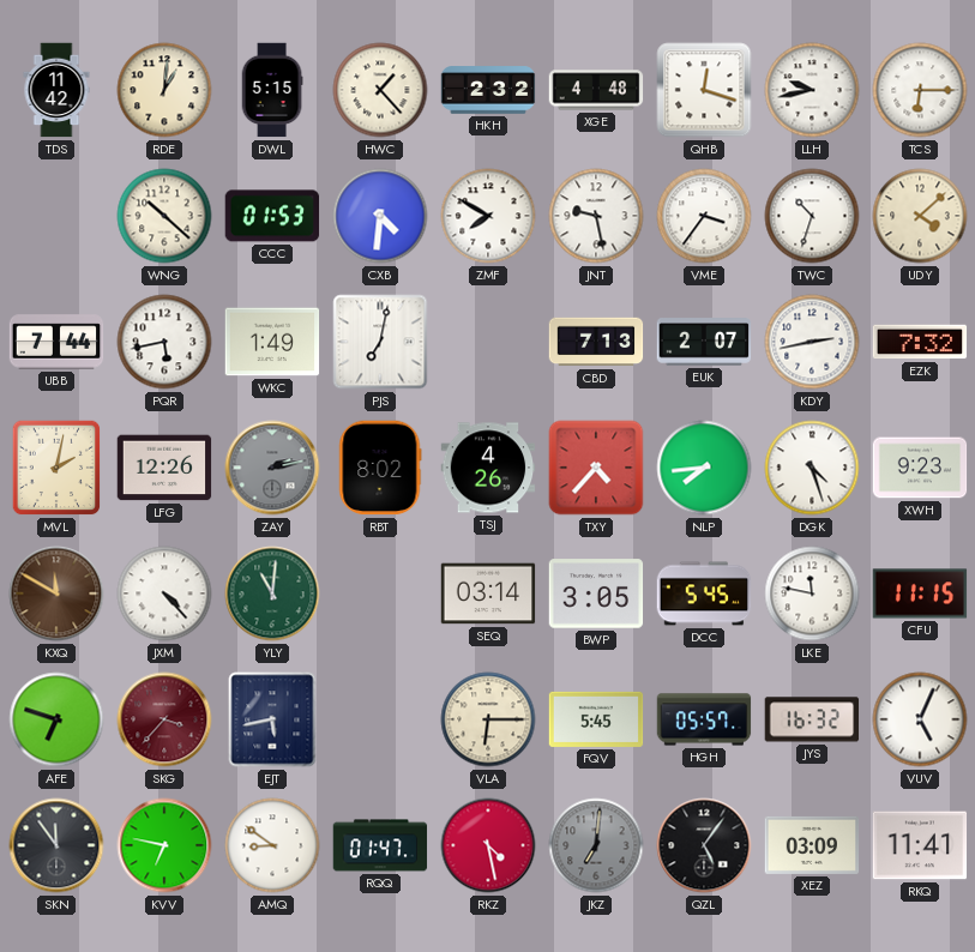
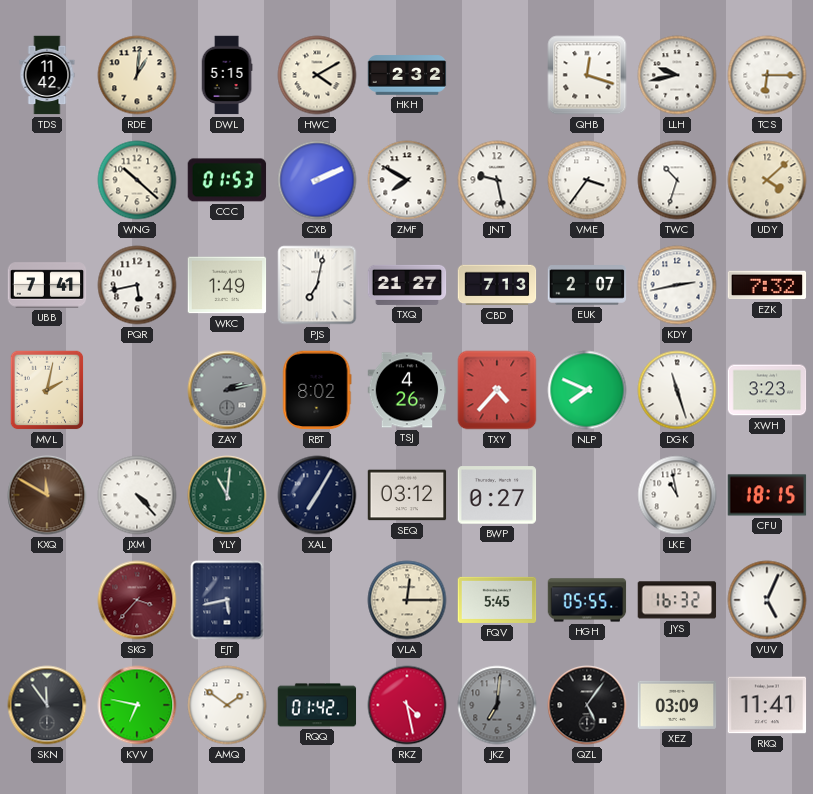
HWC: 1:23 -> 4:10
XGE: 4:48 -> none
CXB: 4:31 -> 2:11
UBB: 7:44 -> 7:41
TXQ: none -> 21:27
LFG: 12:26 -> none
NLP: 7:44 -> 7:49
DGK: 4:27 -> 11:27
XWH: 9:23 -> 3:23
XAL: none -> 7:05
SEQ: 03:14 -> 03:12
BWP: 3:05 -> 0:27
DCC: 5:45 -> none
LKE: 11:47 -> 10:58
CFU: 11:15 -> 18:15
AFE: 6:48 -> none
VLA: 6:15 -> 12:15
HGH: 05:57 -> 05:55
AMQ: 8:51 -> 1:51
RQQ: 01:47 -> 01:42
